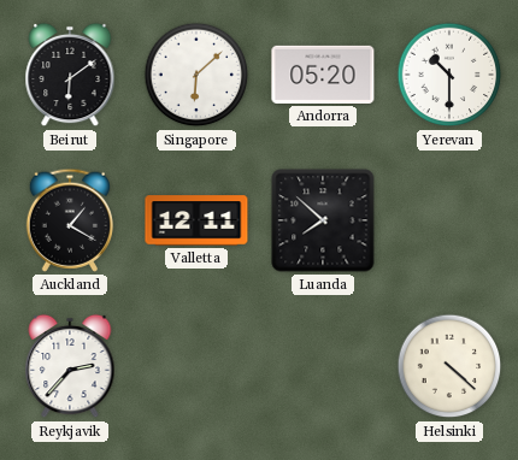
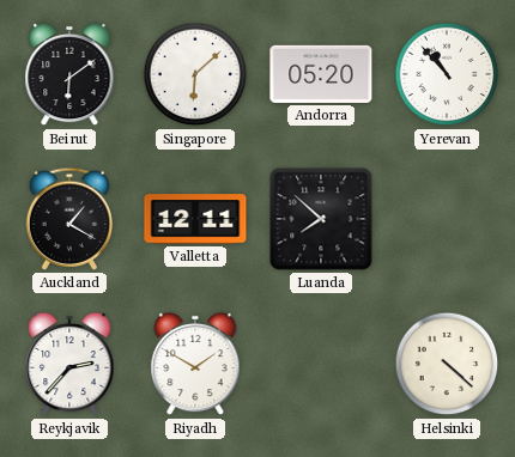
Yerevan: 10:30 -> 10:53
Riyadh: none -> 1:50
